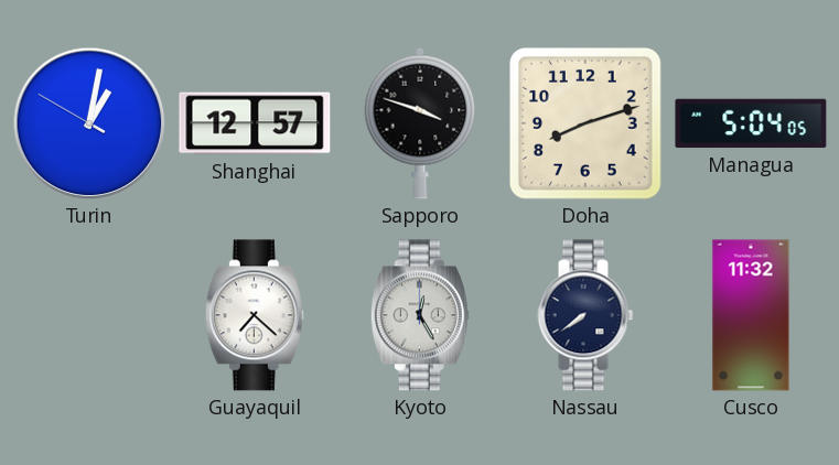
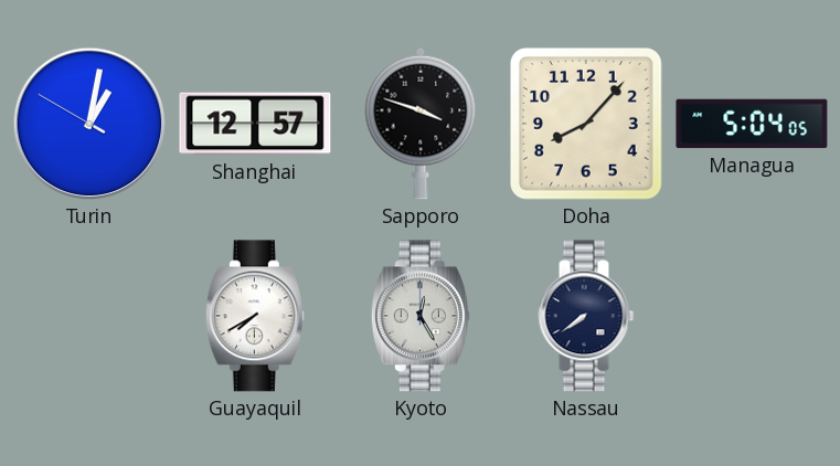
Doha: 8:12 -> 8:07
Guayaquil: 7:22 -> 7:40
Cusco: 11:32 -> none
